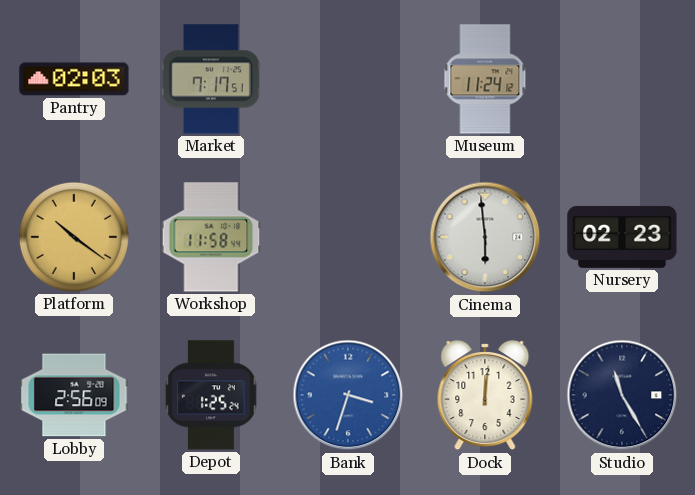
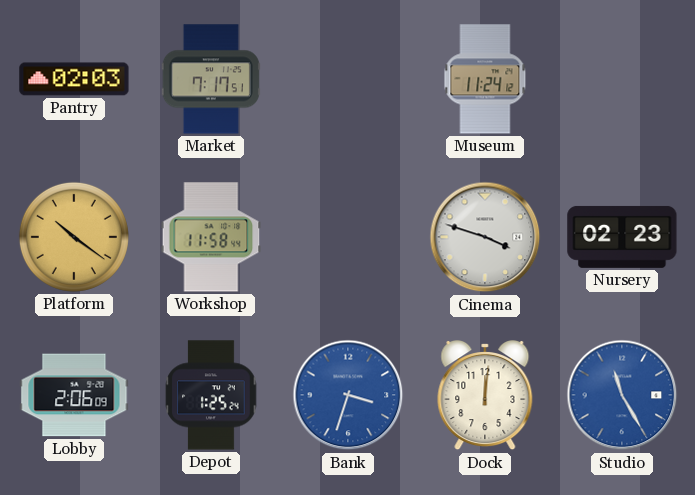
Cinema: 5:59 -> 3:48
Lobby: 2:56 -> 2:06
Studio dial: navy -> blue
